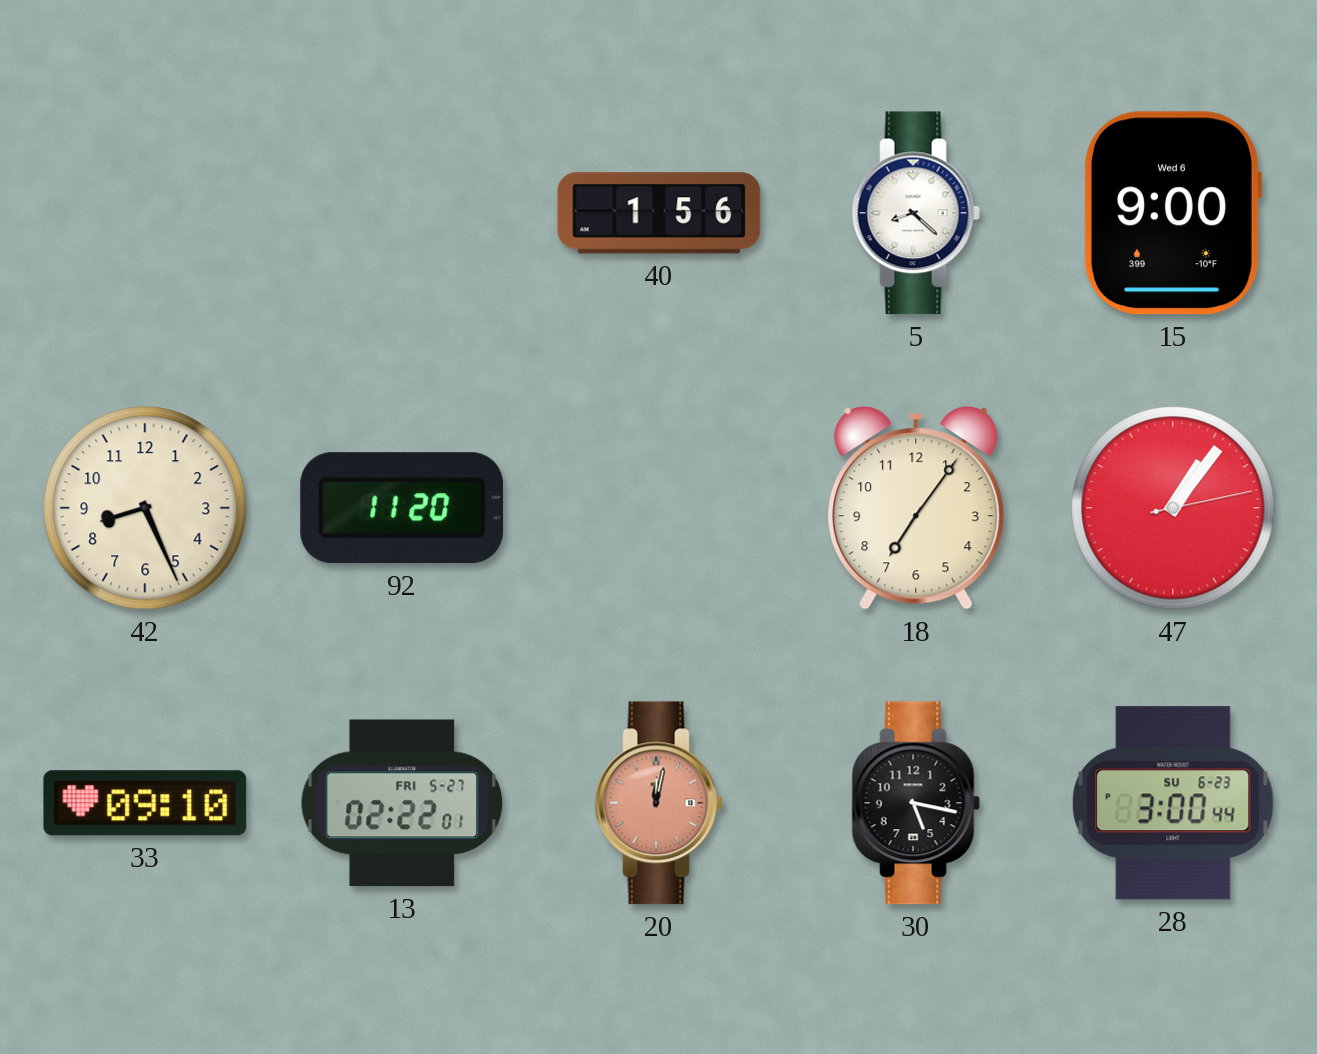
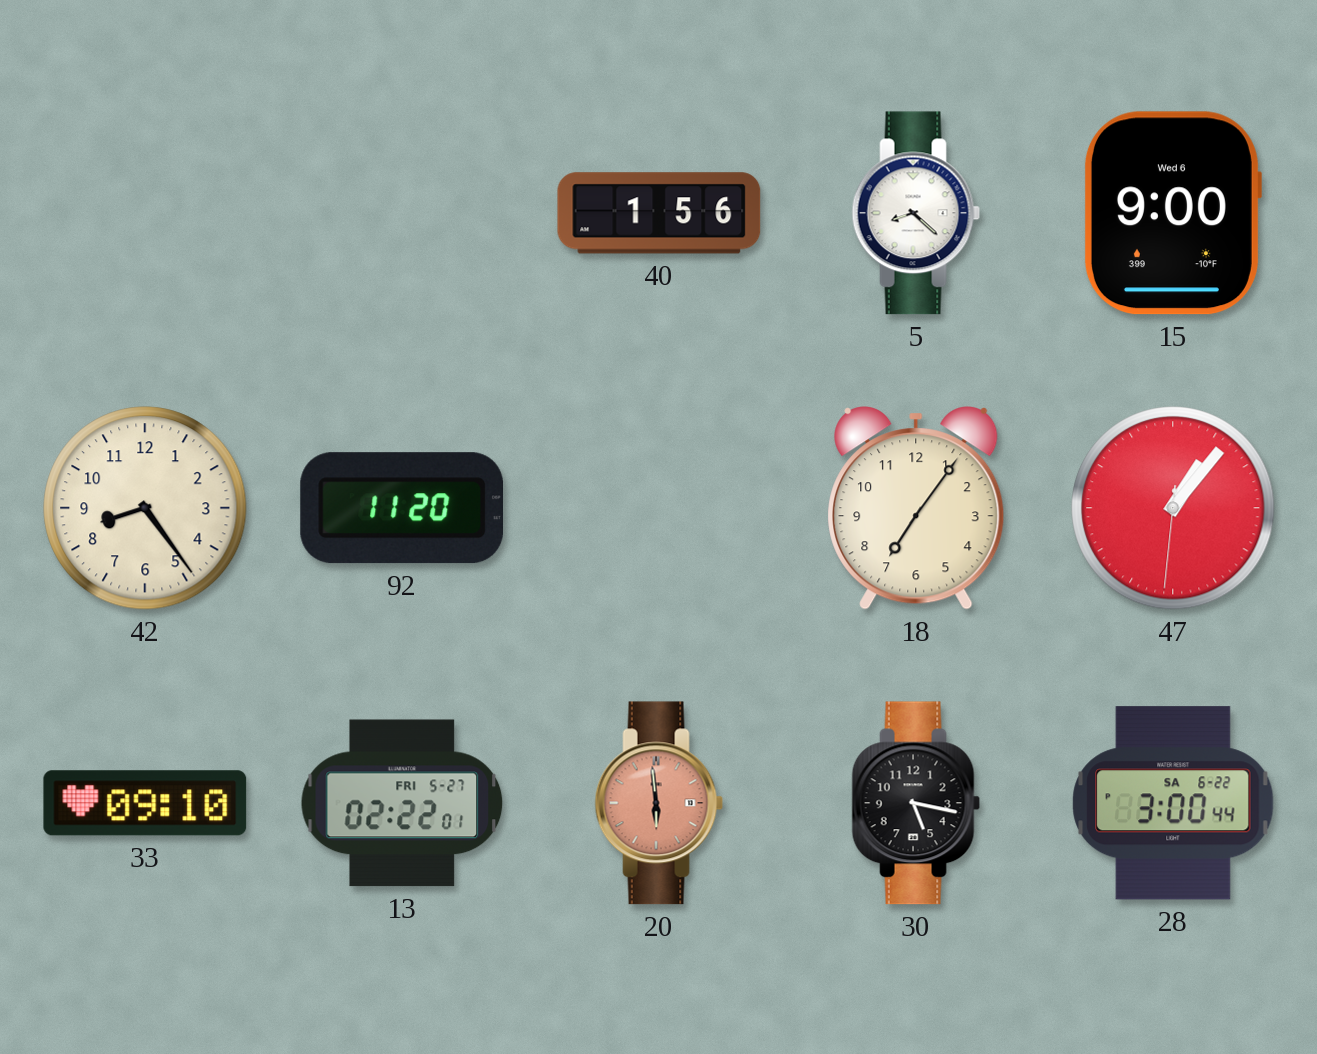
42: 8:26 -> 8:24
47: 1:06:13 -> 1:06:31
20: 12:02 -> 5:59
28 date: SU 6-23 -> SA 6-22
